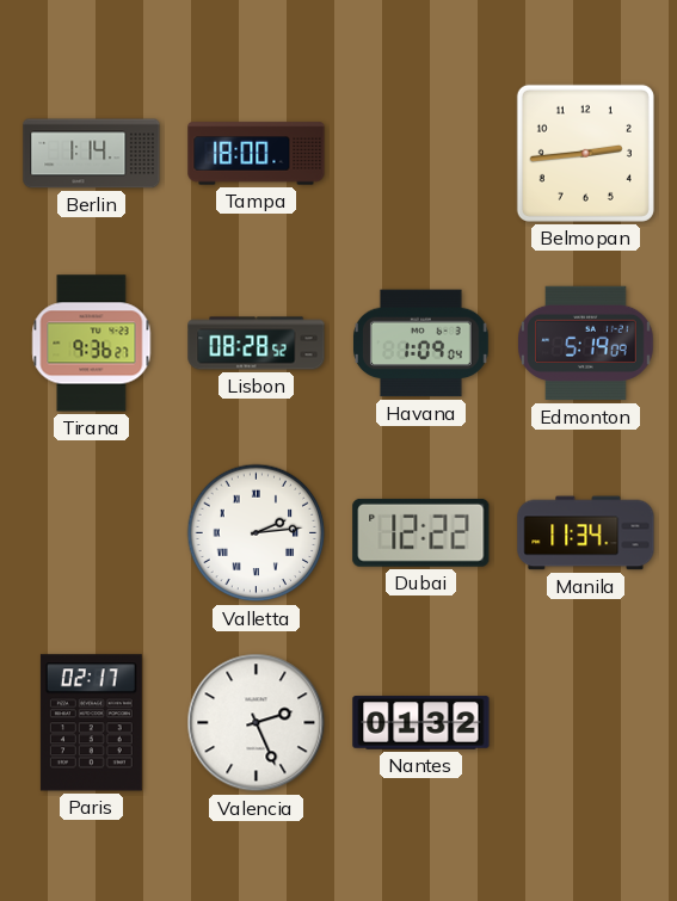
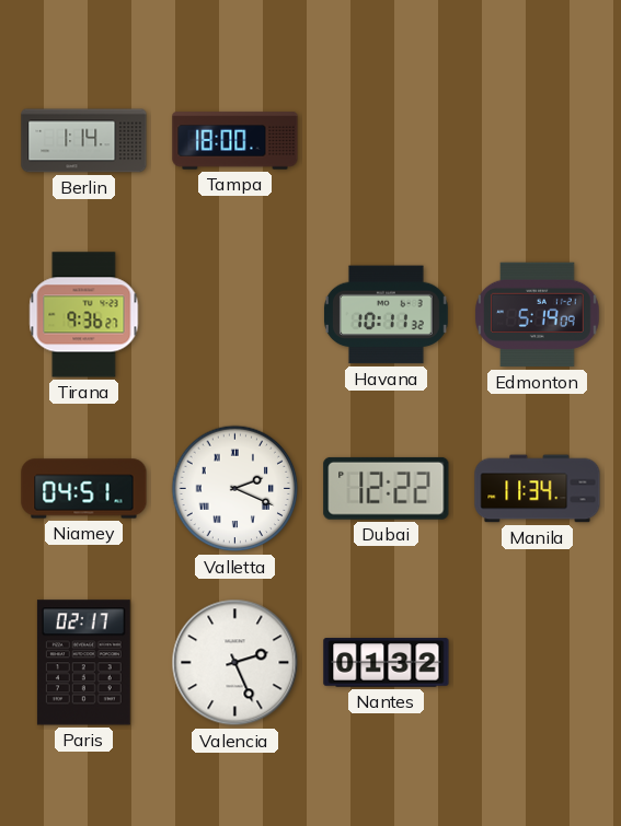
Belmopan: 2:44 -> none
Lisbon: 08:28 -> none
Havana: 1:09 -> 10:11
Niamey: none -> 04:51
Valletta: 2:14 -> 2:19
